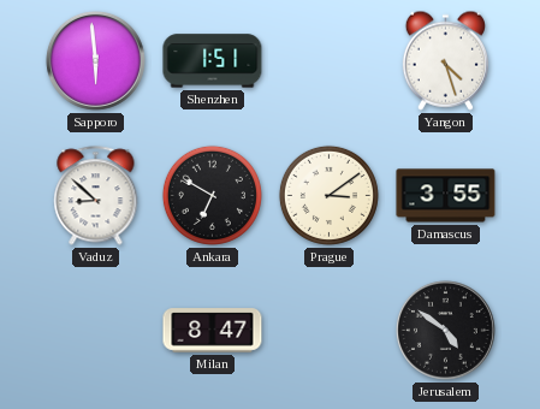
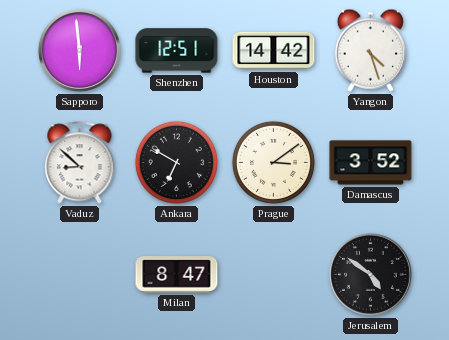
Shenzhen: 1:51 -> 12:51
Houston: none -> 14:42
Damascus: 3:55 -> 3:52
